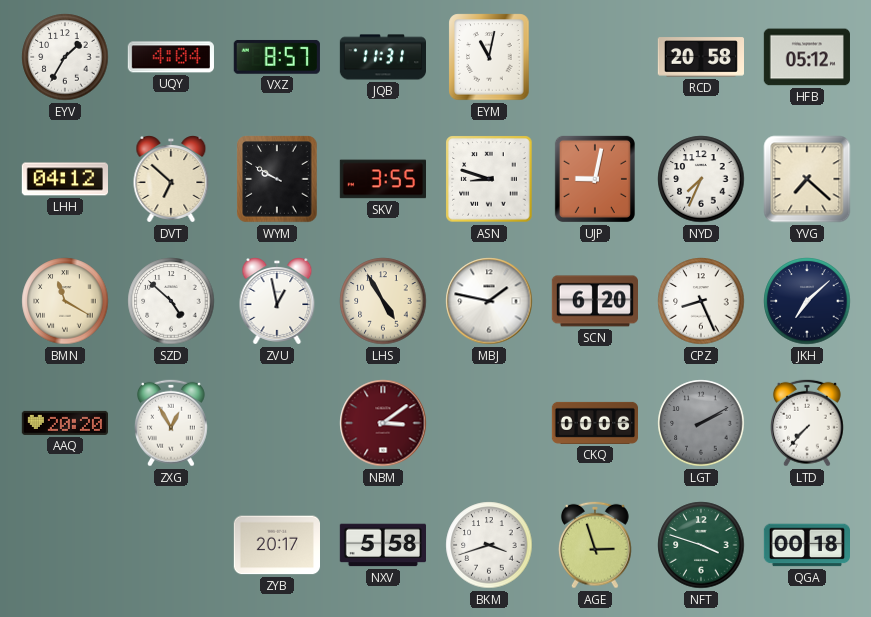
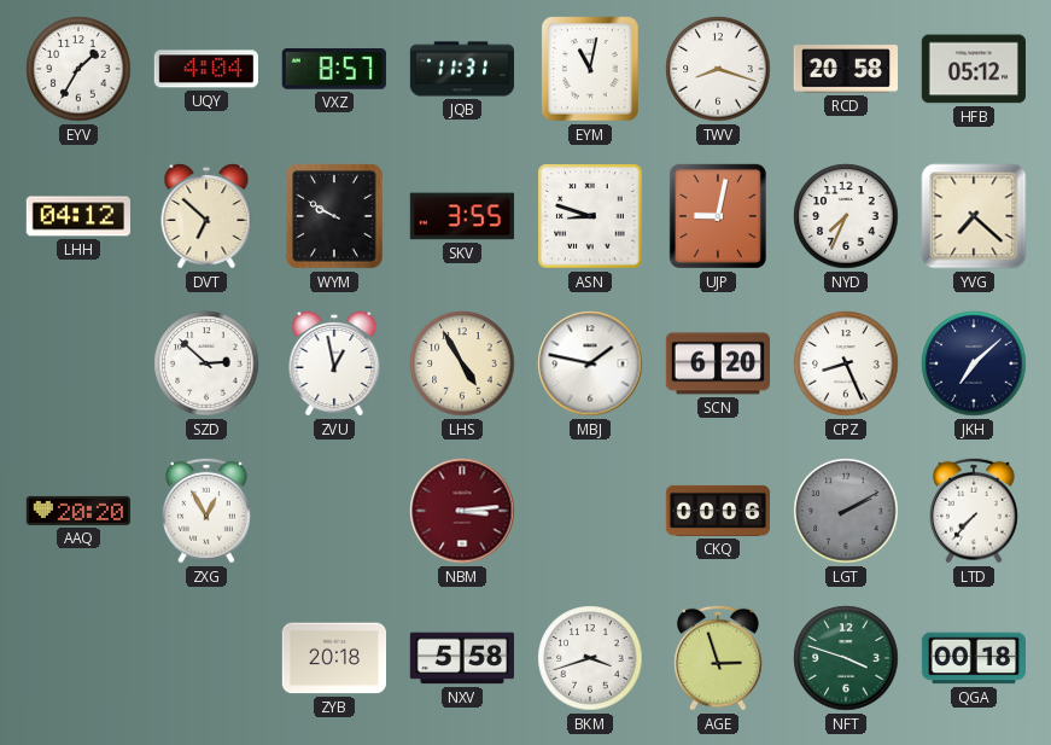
TWV: none -> 8:18
BMN: 11:20 -> none
SZD: 4:52 -> 2:52
NBM: 3:09 -> 3:14
ZYB: 20:17 -> 20:18
